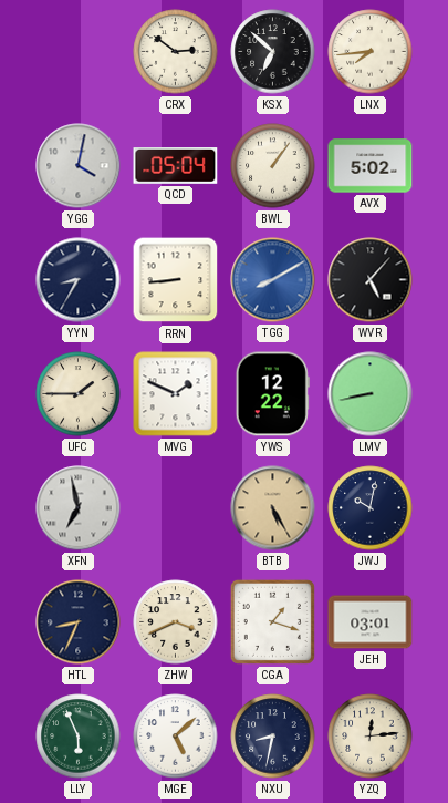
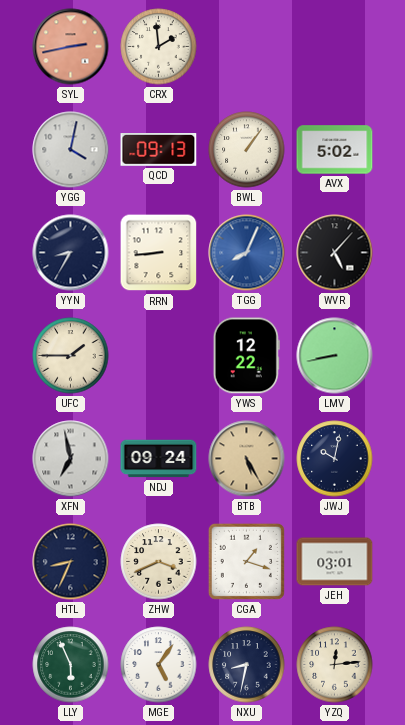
SYL: none -> 2:43
CRX: 2:51 -> 1:59
KSX: 6:52 -> none
LNX: 7:44 -> none
QCD: 05:04 -> 09:13
TGG: 8:10 -> 8:04
MVG: 1:49 -> none
NDJ: none -> 09:24
MGE: 5:08 -> 5:06
